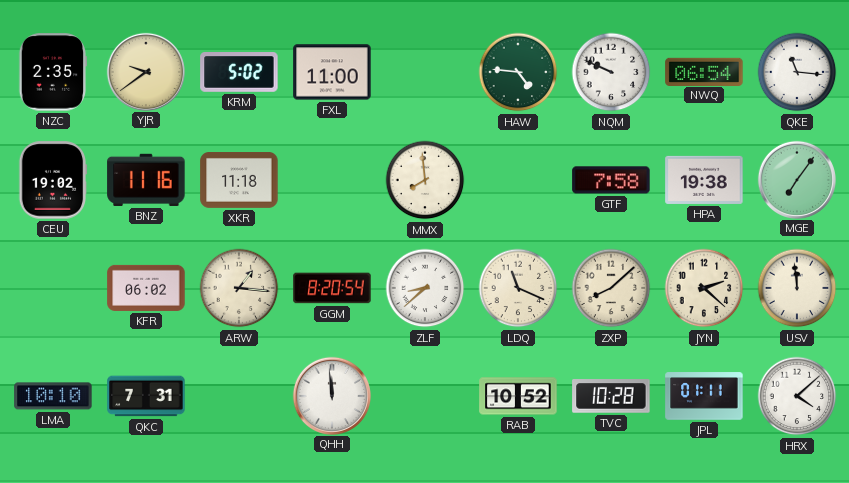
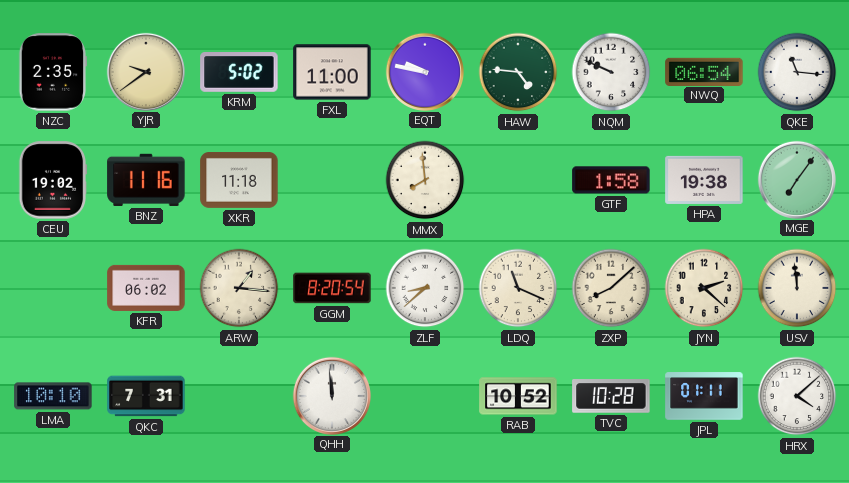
EQT: none -> 9:47
GTF: 7:58 -> 1:58
